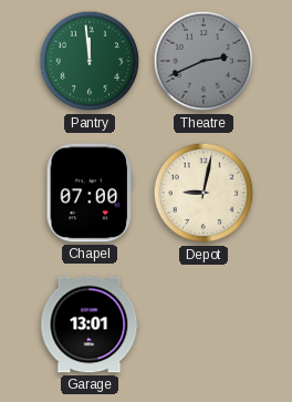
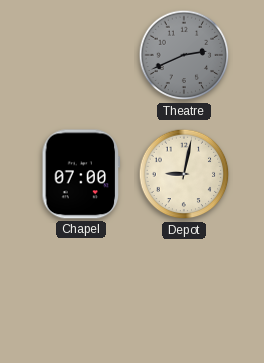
Pantry: 11:59 -> none
Garage: 13:01 -> none
